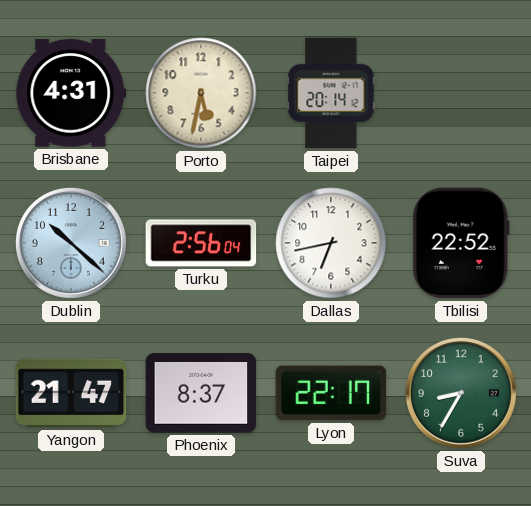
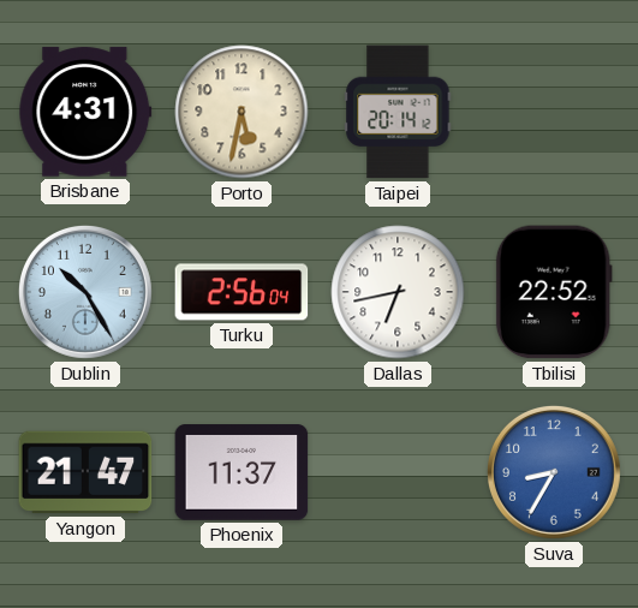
Dublin: 10:22 -> 10:25
Phoenix: 8:37 -> 11:37
Lyon: 22:17 -> none
Suva dial: green -> blue
